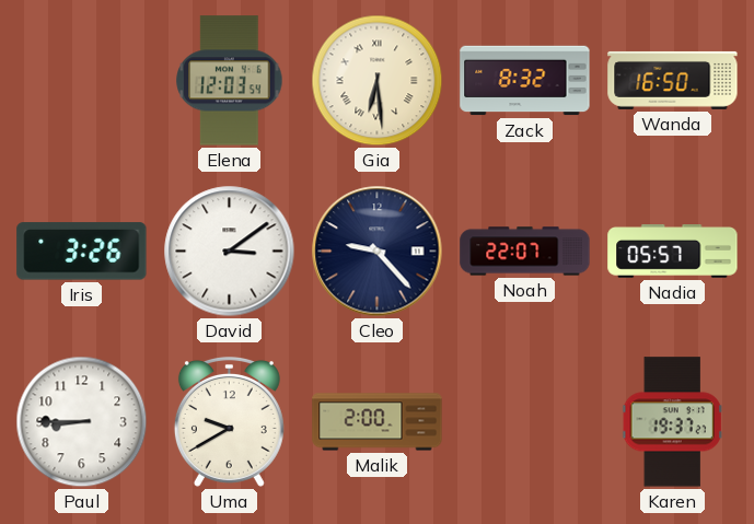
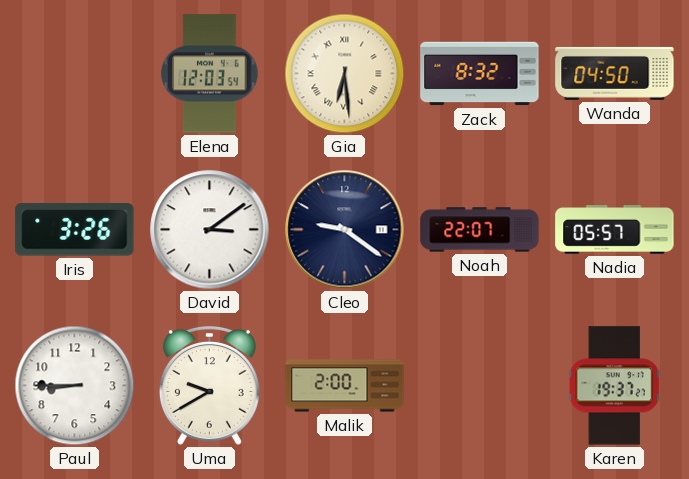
Wanda: 16:50 -> 04:50
Cleo: 9:23 -> 9:21
